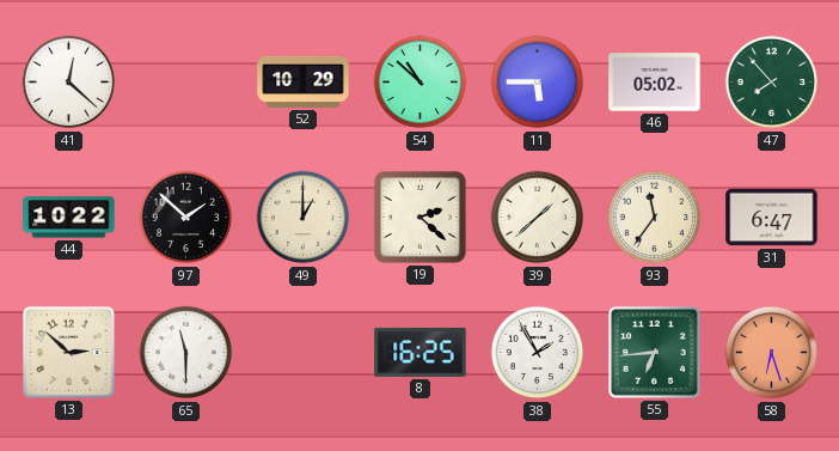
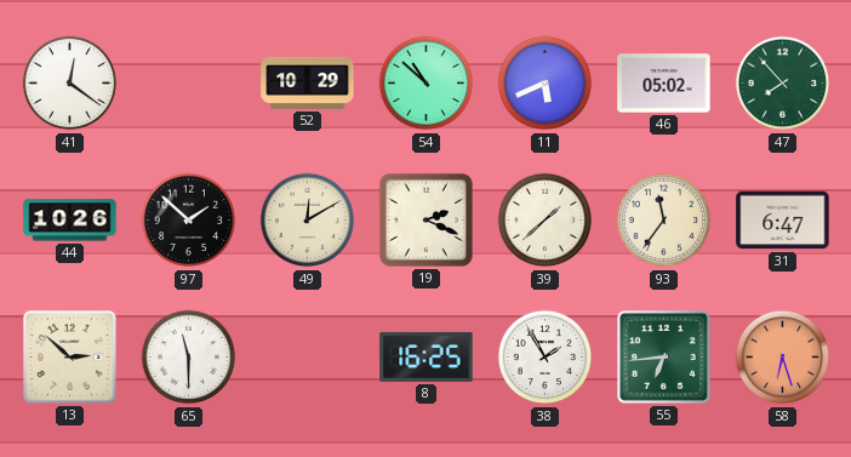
41: 12:22 -> 12:21
11: 5:45 -> 5:41
44: 10:22 -> 10:26
49: 1:00 -> 12:10
19: 2:22 -> 2:19
